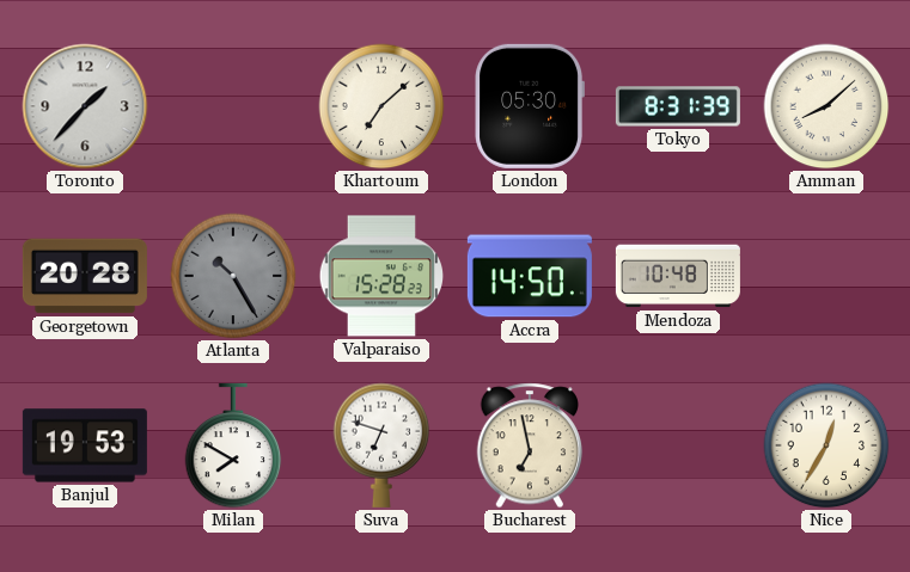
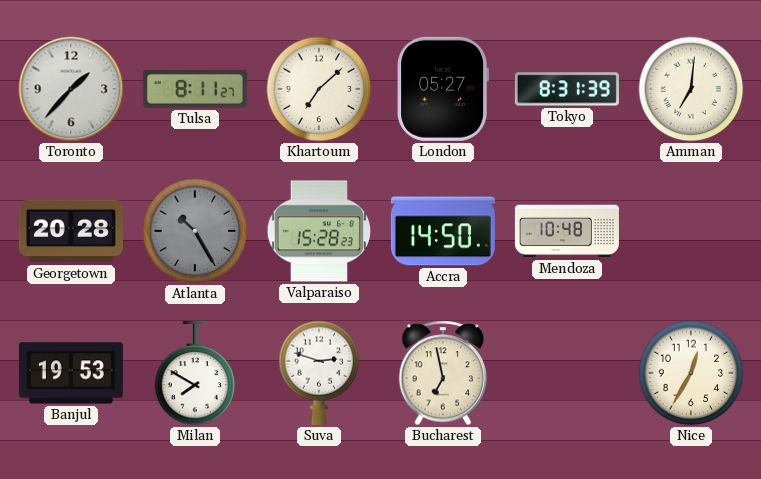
Tulsa: none -> 8:11
London: 05:30 -> 05:27
Amman: 8:08 -> 7:01
Suva: 6:48 -> 2:48
